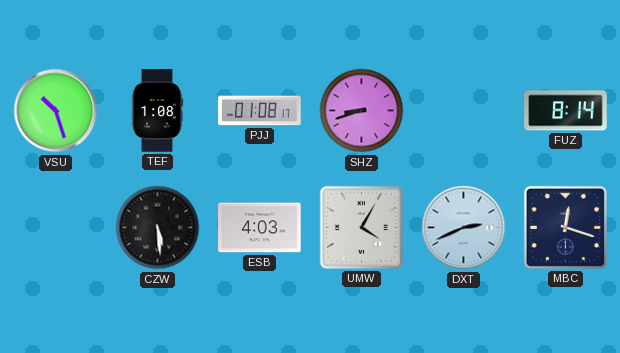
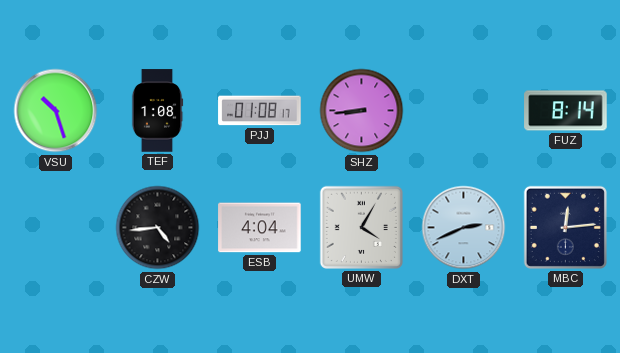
SHZ: 8:42 -> 8:44
CZW: 5:29 -> 4:44
ESB: 4:03 -> 4:04
MBC: 12:18 -> 12:14
